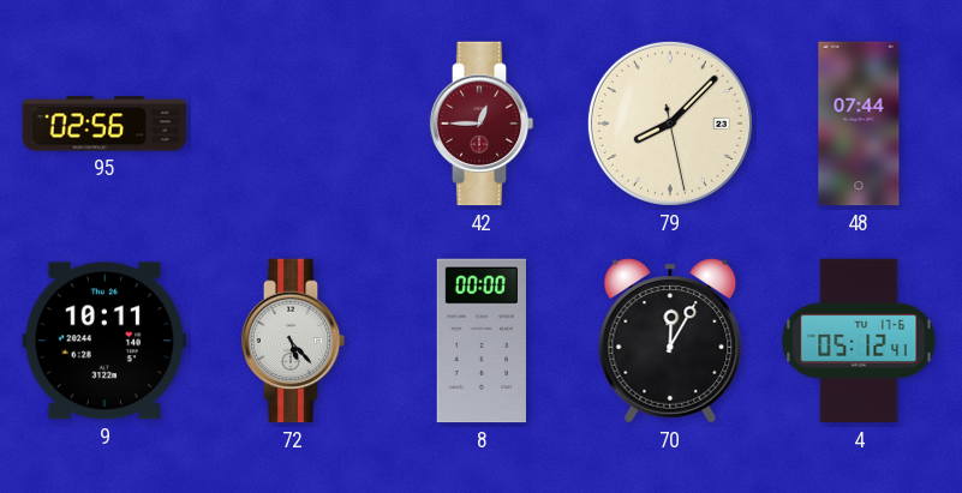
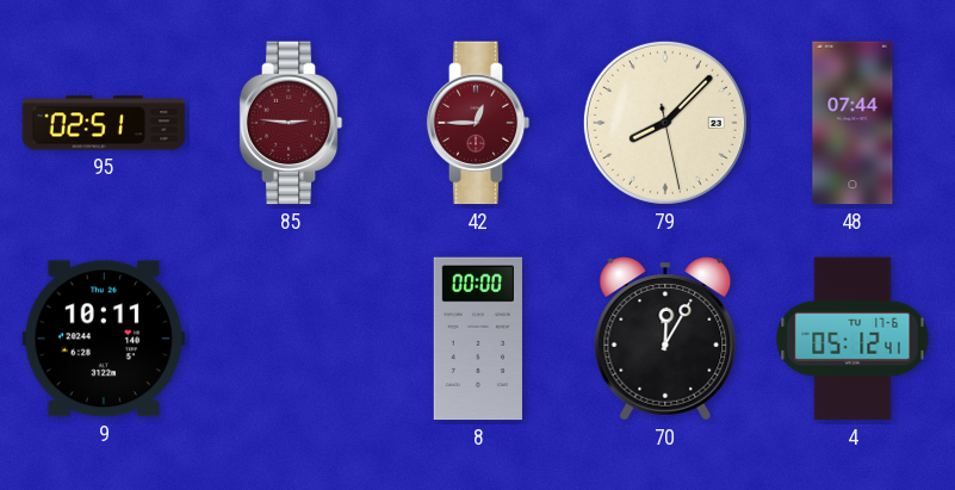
95: 02:56 -> 02:51
85: none -> 2:46
72: 5:23 -> none
